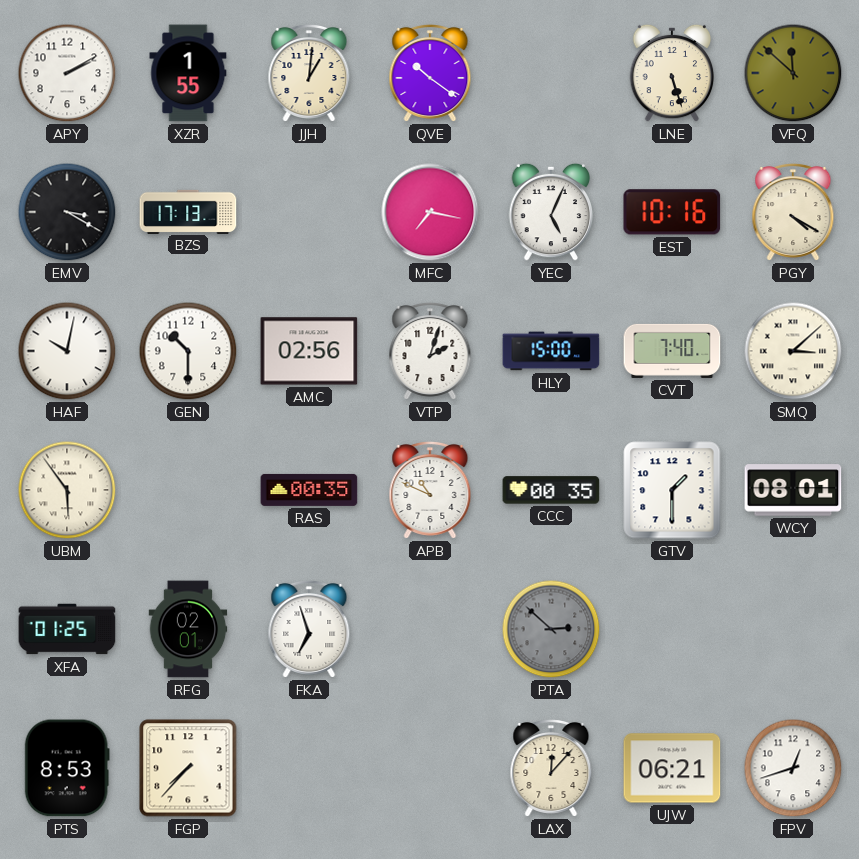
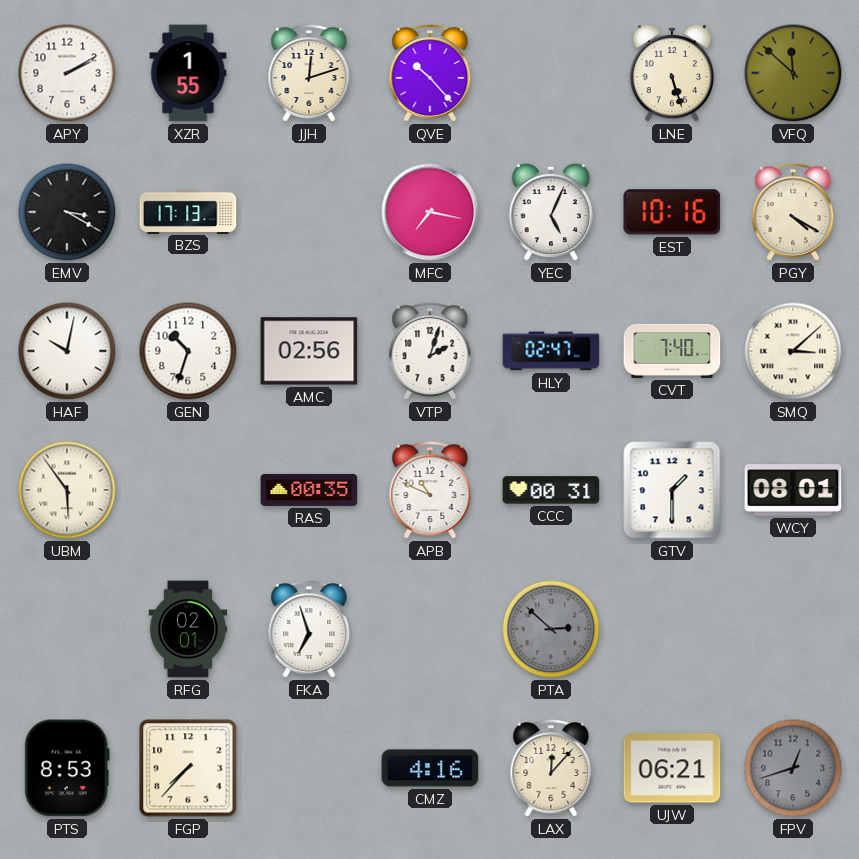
JJH: 1:01 -> 12:12
QVE: 10:21 -> 10:23
GEN: 10:30 -> 10:33
HLY: 15:00 -> 02:47
CCC: 00:35 -> 00:31
XFA: 01:25 -> none
CMZ: none -> 4:16
FPV dial: white -> grey
